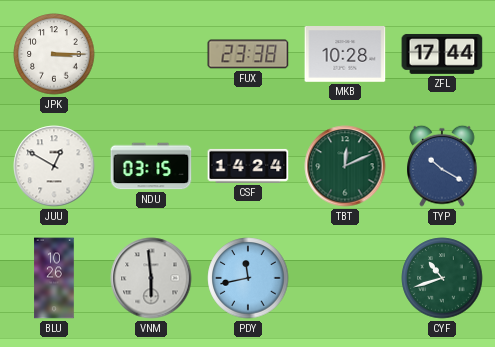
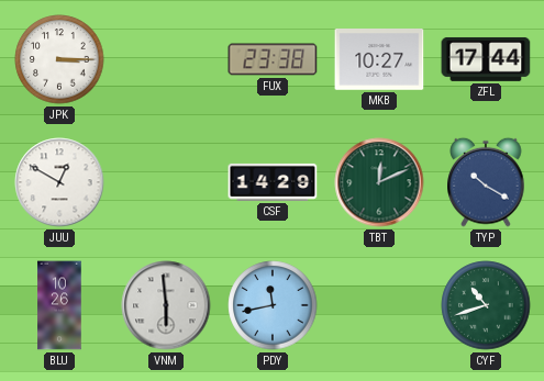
MKB: 10:28 -> 10:27
NDU: 03:15 -> none
CSF: 14:24 -> 14:29
